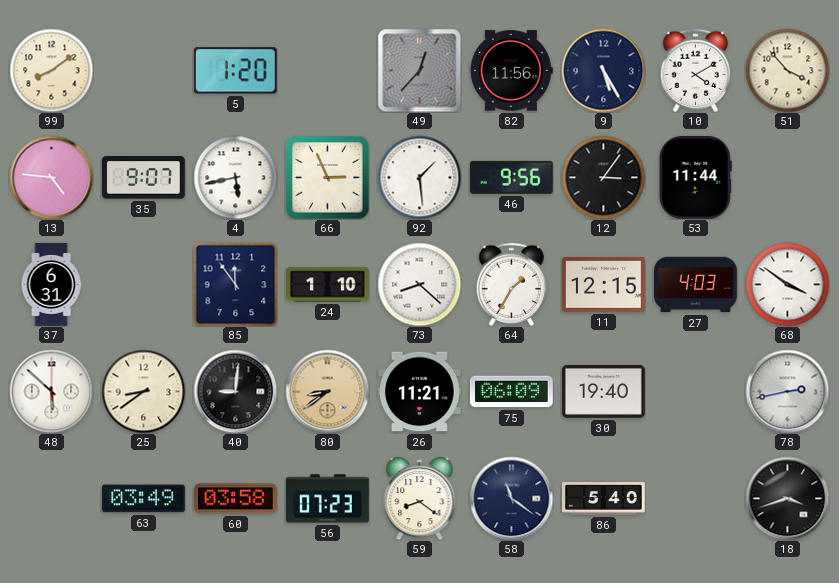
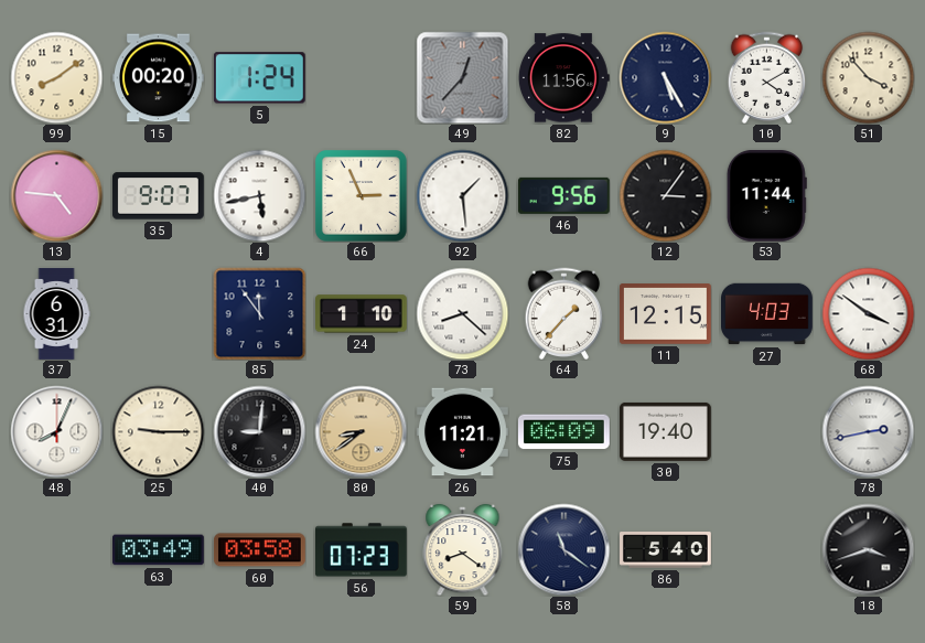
15: none -> 00:20
5: 1:20 -> 1:24
64: 1:35 -> 1:37
48: 5:52 -> 8:04
25: 8:39 -> 9:15
